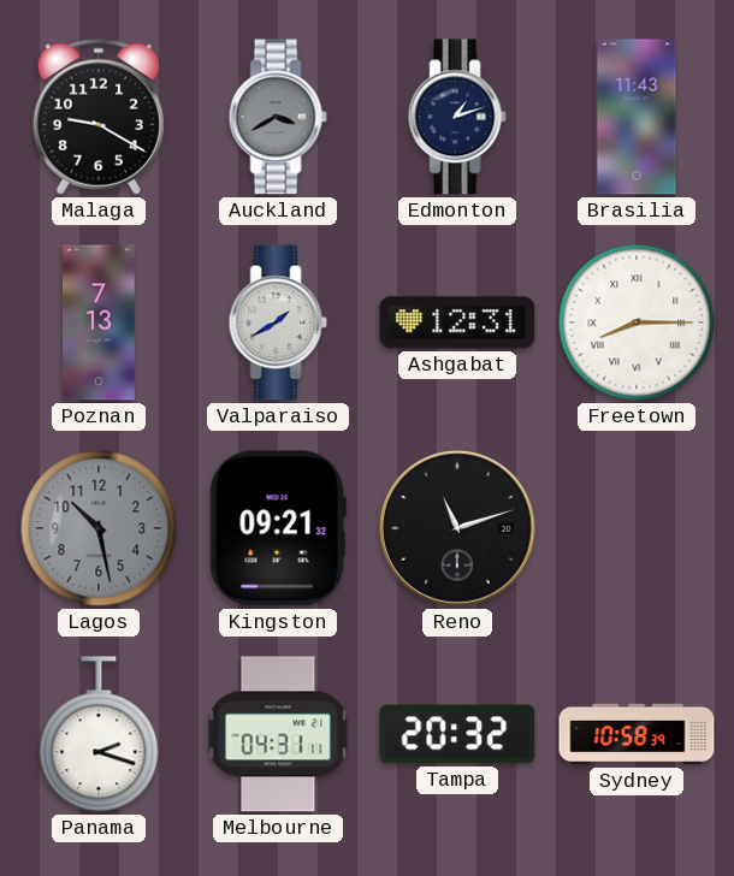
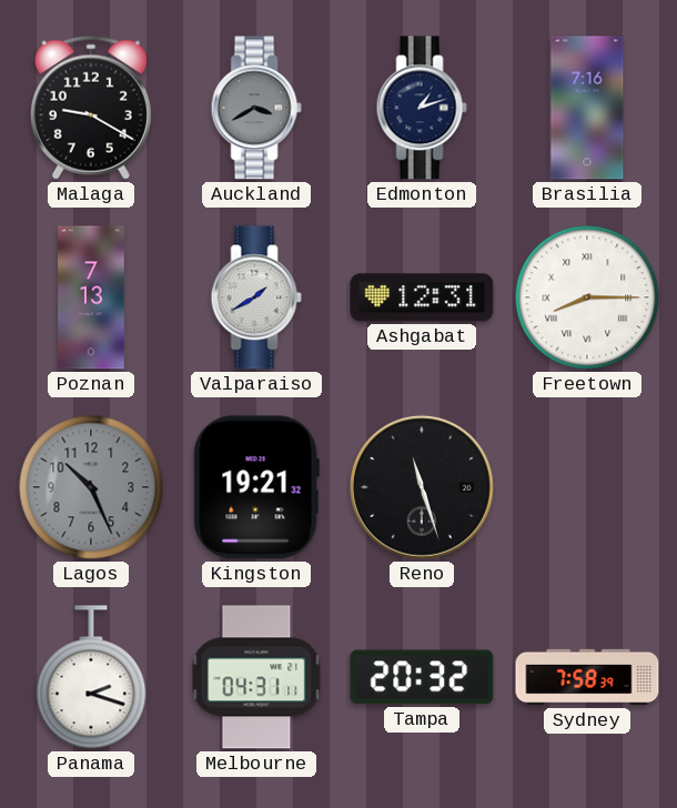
Brasilia: 11:43 -> 7:16
Lagos: 10:28 -> 10:26
Kingston: 09:21 -> 19:21
Reno: 11:12 -> 11:27
Sydney: 10:58 -> 7:58
